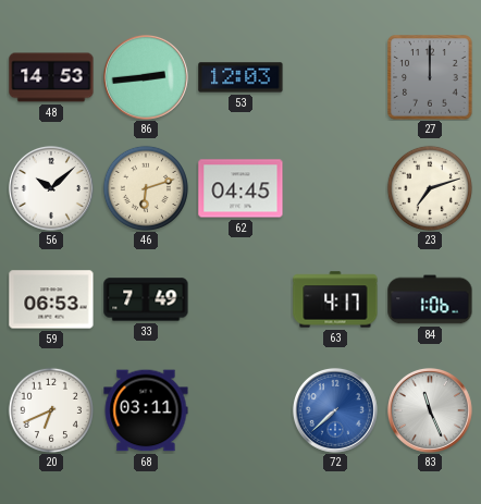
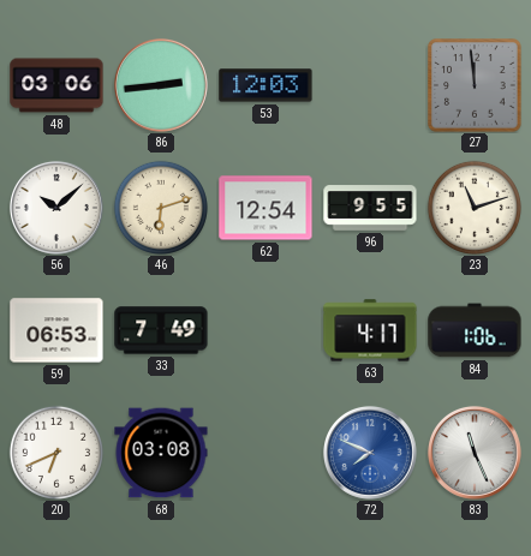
48: 14:53 -> 03:06
27: 12:00 -> 11:59
62: 04:45 -> 12:54
96: none -> 9:55
23: 7:12 -> 11:12
68: 03:11 -> 03:08
72: 7:38 -> 7:49
